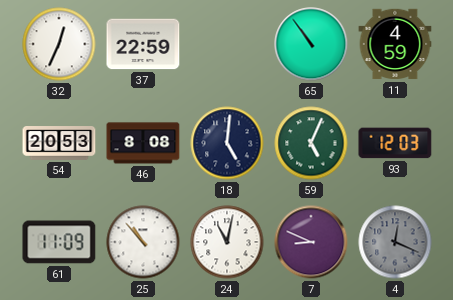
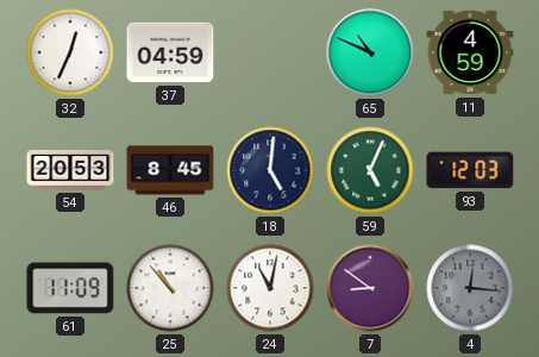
37: 22:59 -> 04:59
65: 10:54 -> 10:49
46: 8:08 -> 8:45
7: 8:49 -> 8:51
4: 12:19 -> 12:16
